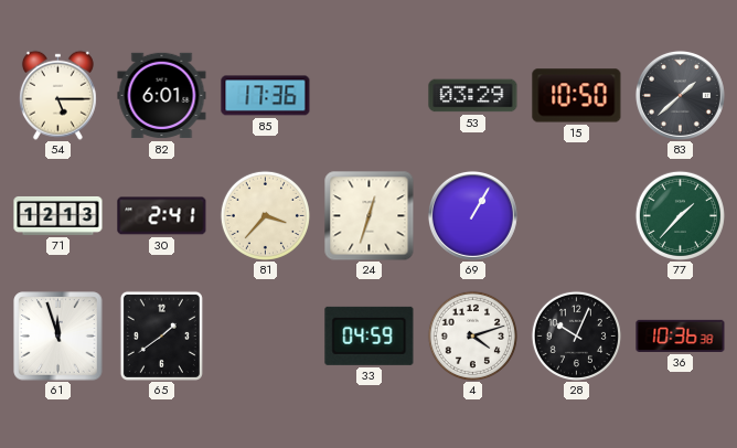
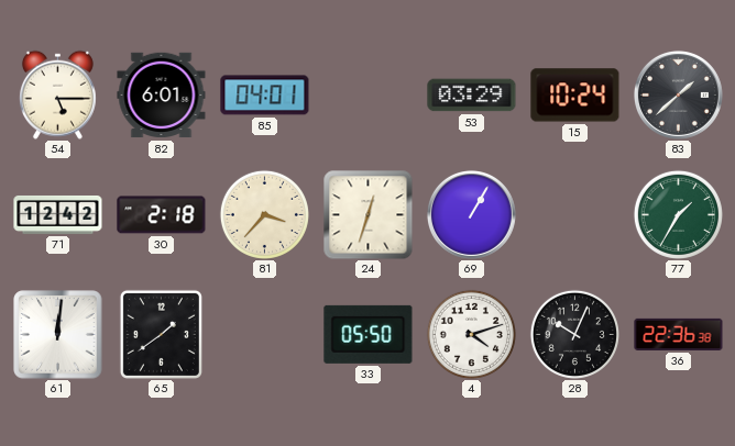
85: 17:36 -> 04:01
15: 10:50 -> 10:24
71: 12:13 -> 12:42
30: 2:41 -> 2:18
77: 1:37 -> 1:35
61: 11:57 -> 12:01
33: 04:59 -> 05:50
36: 10:36 -> 22:36
